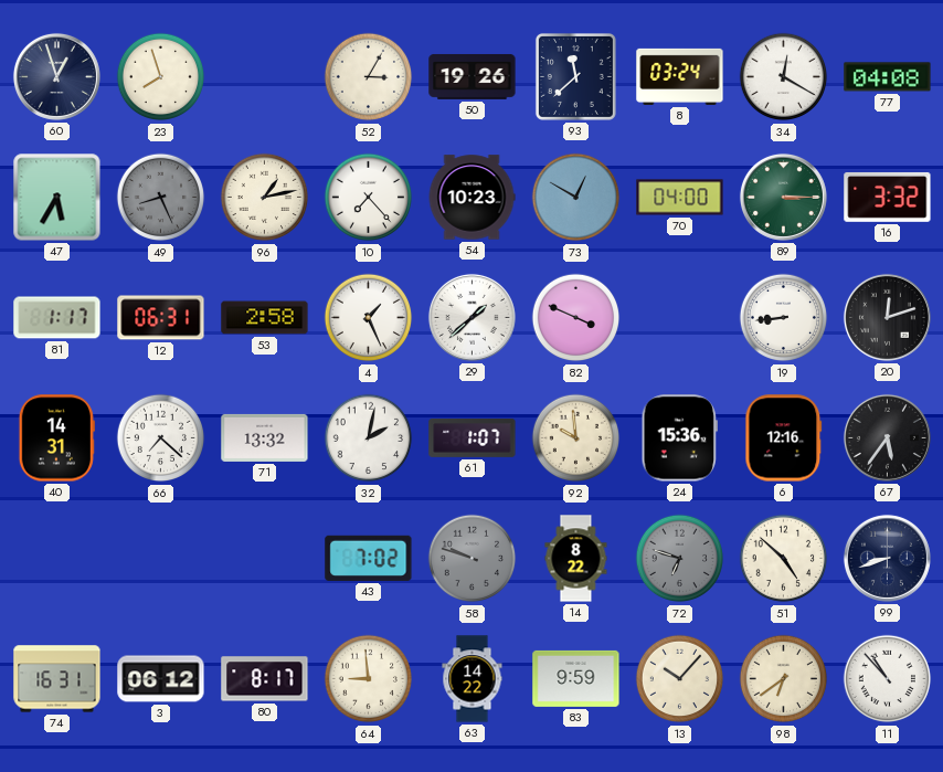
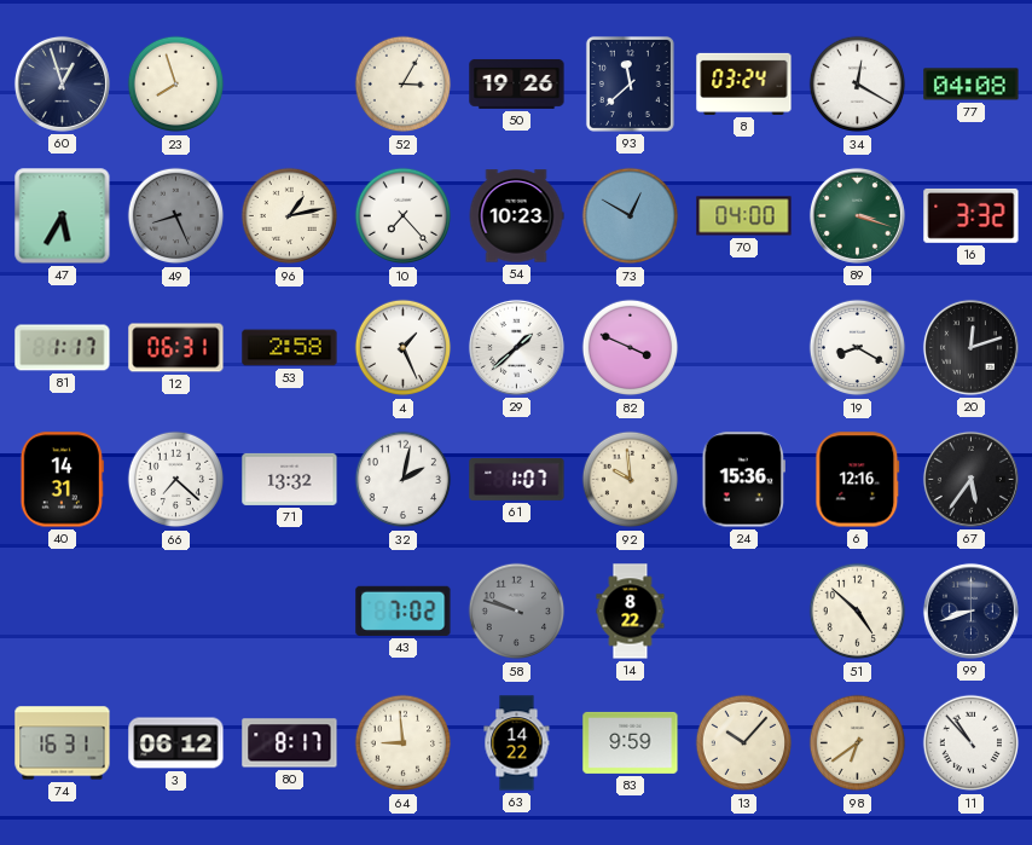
89: 3:15 -> 3:18
19: 8:44 -> 8:20
72: 6:48 -> none
